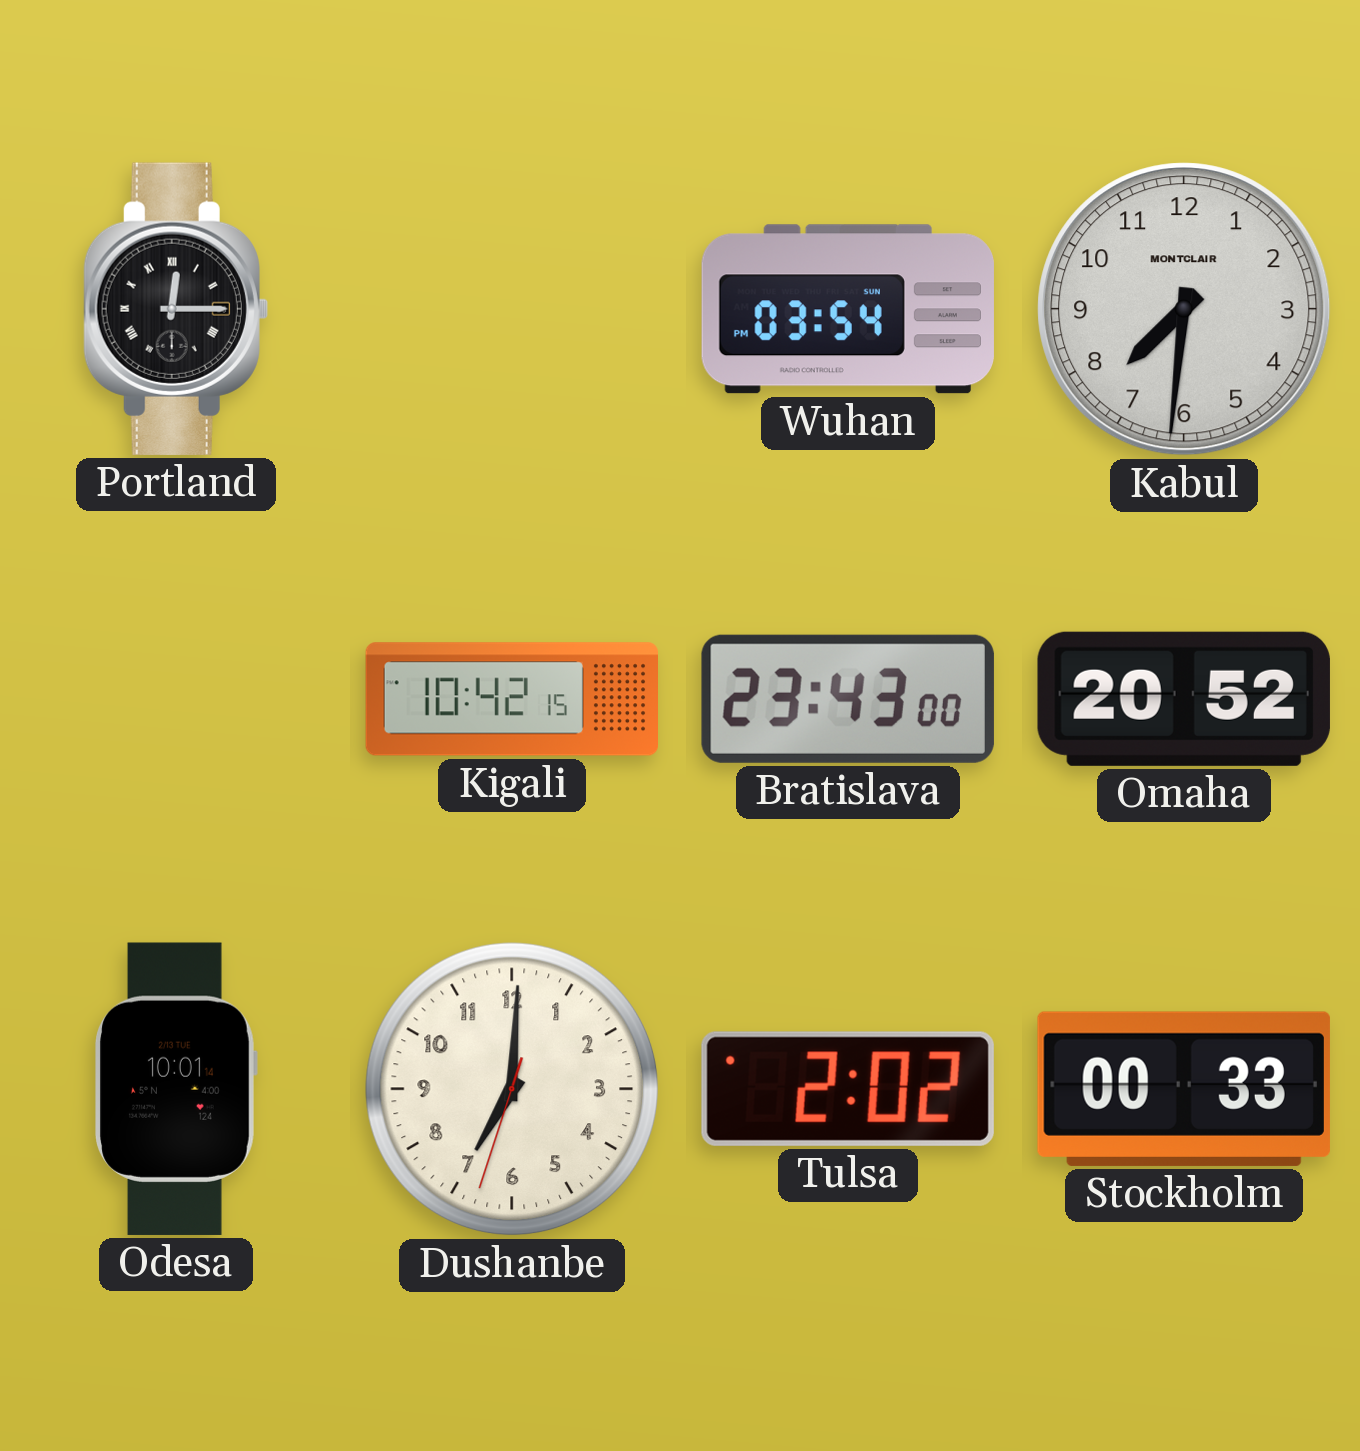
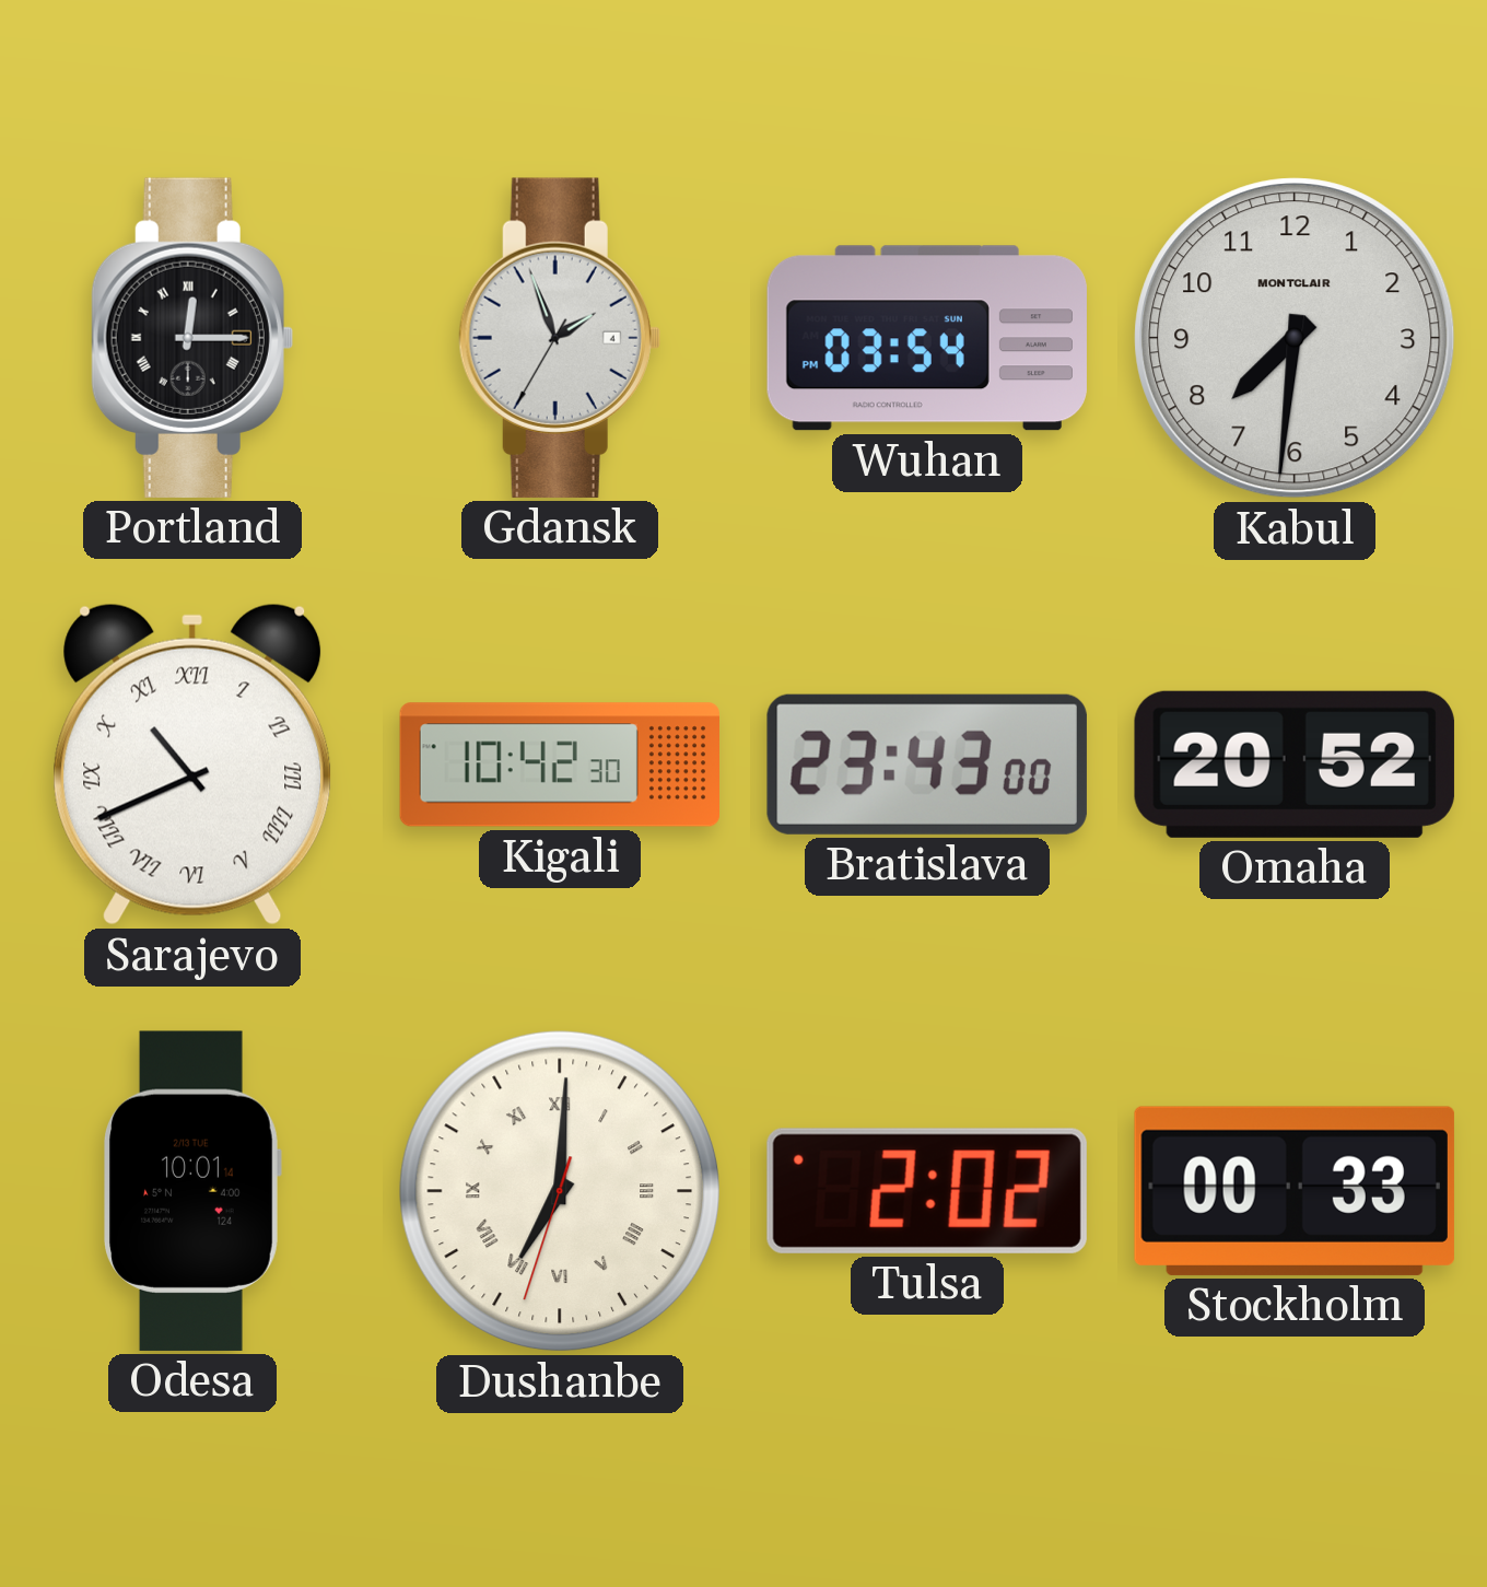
Gdansk: none -> 1:56
Sarajevo: none -> 10:41
Kigali: 10:42:15 -> 10:42:30
Dushanbe numerals: Arabic -> Roman
